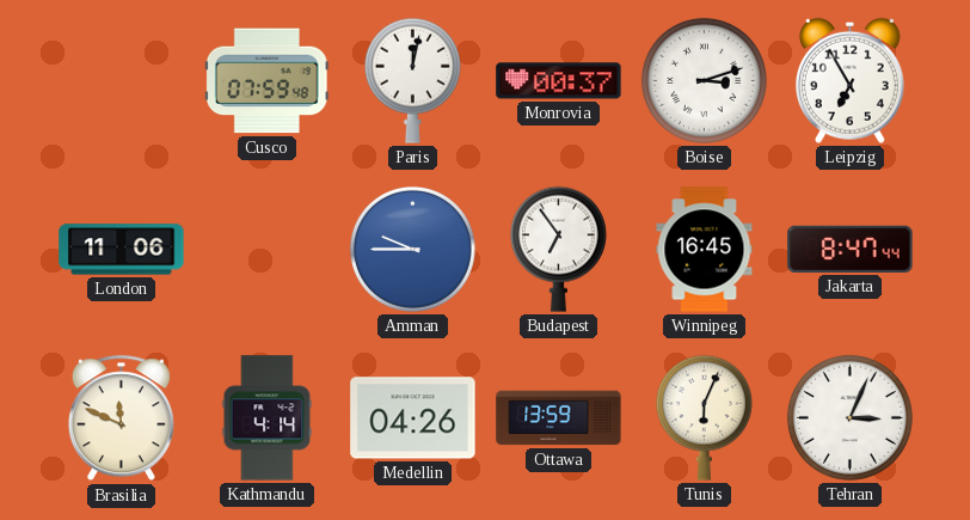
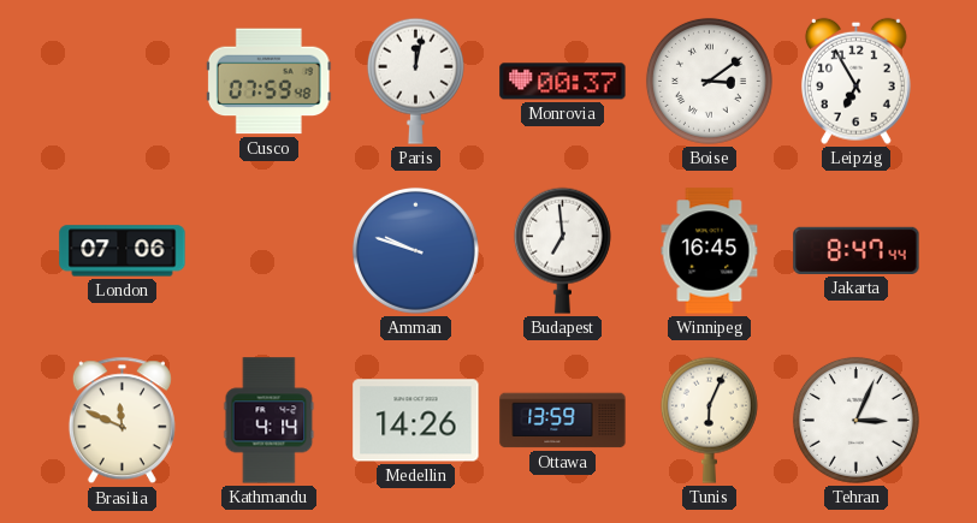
Boise: 3:12 -> 3:09
London: 11:06 -> 07:06
Amman: 9:45 -> 9:48
Budapest: 6:54 -> 6:59
Medellin: 04:26 -> 14:26
